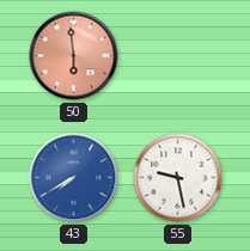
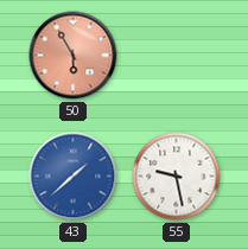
50: 5:59 -> 5:55
43: 7:40 -> 1:38
